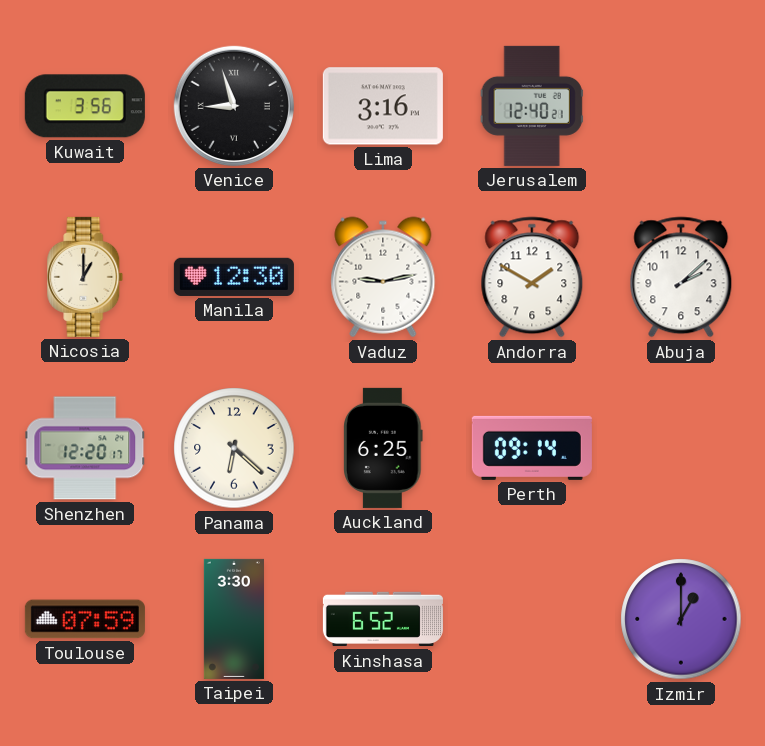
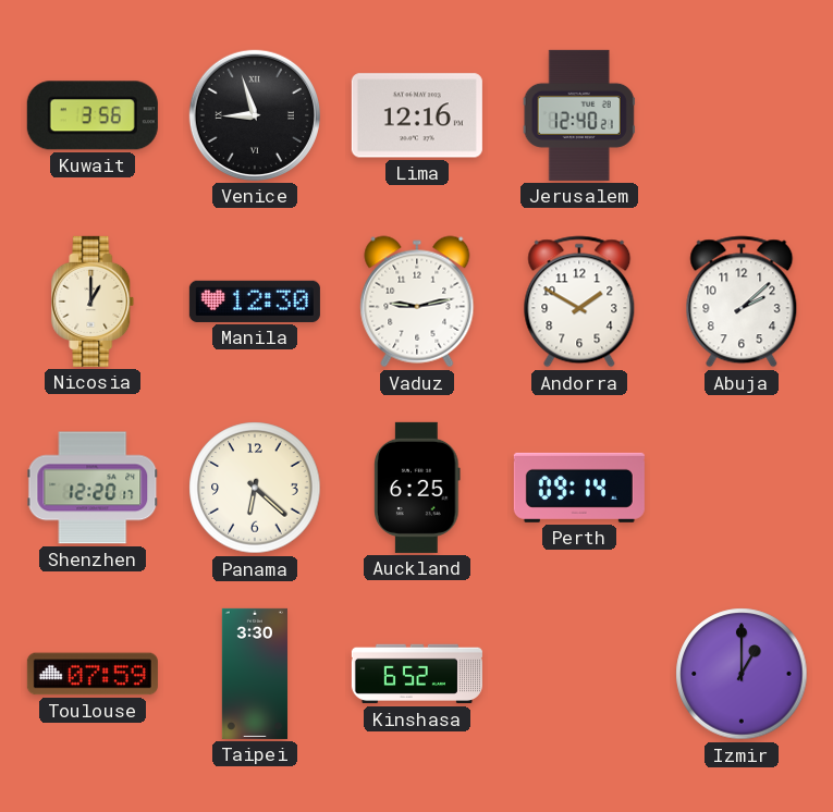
Lima: 3:16 -> 12:16
